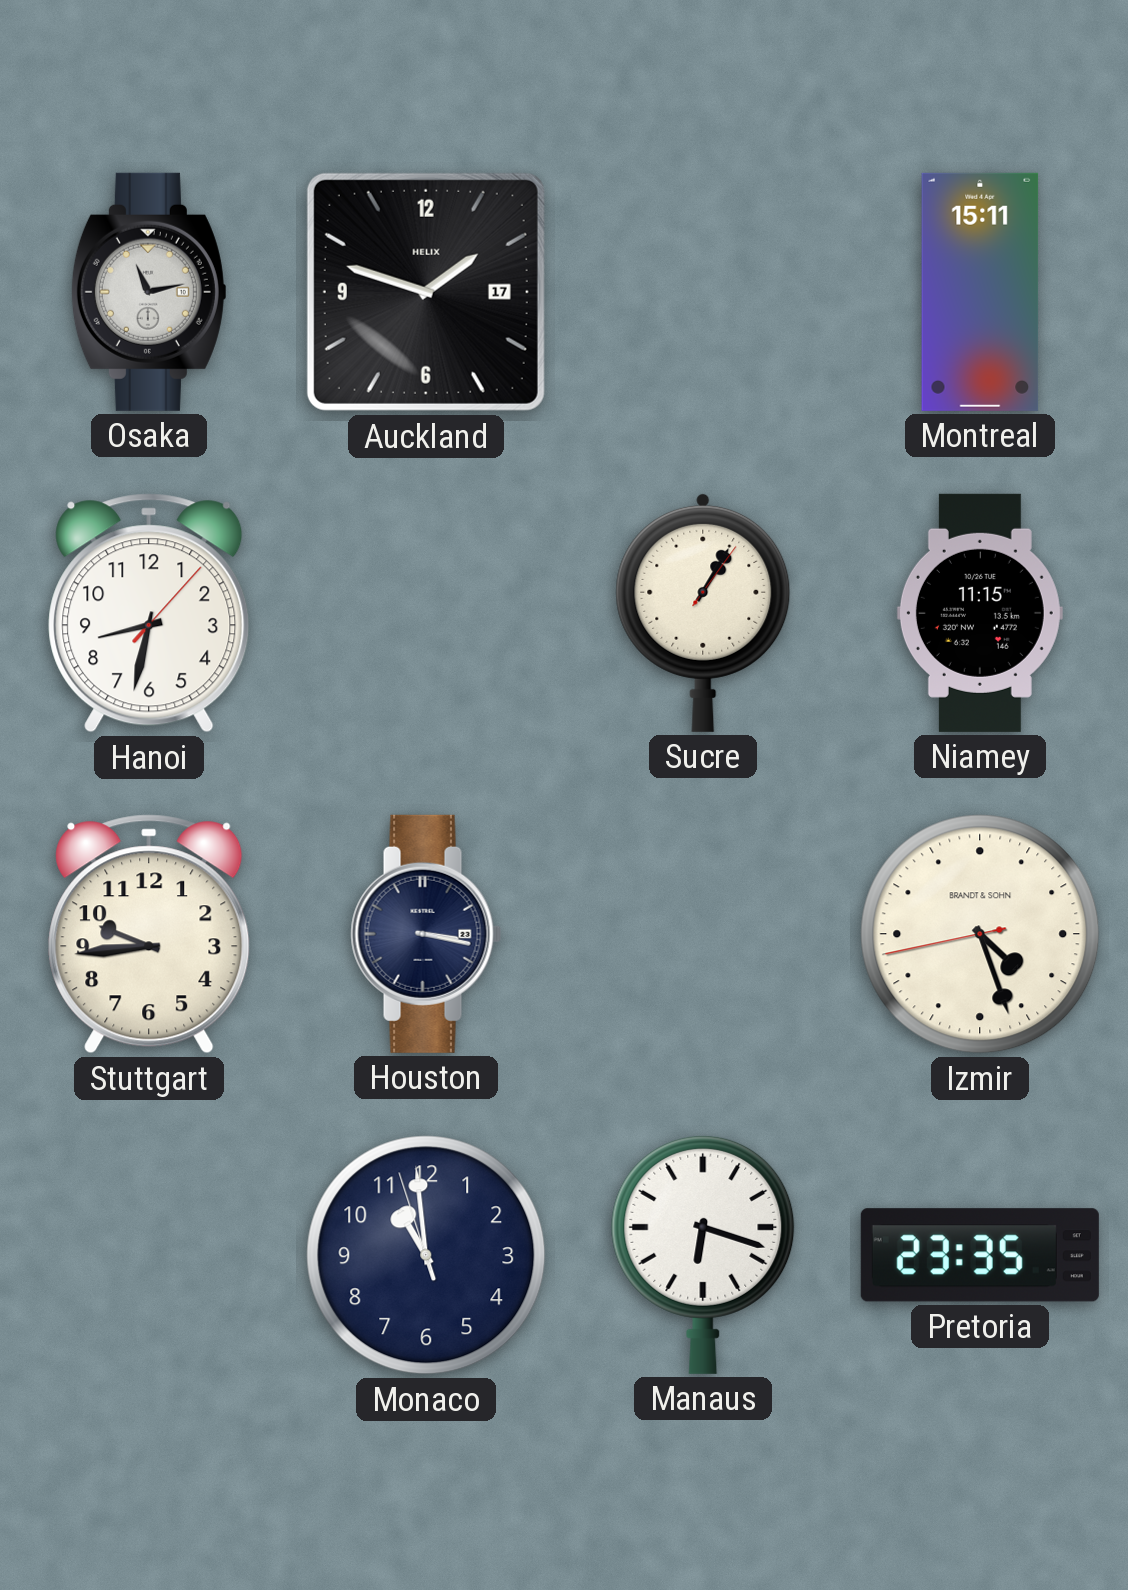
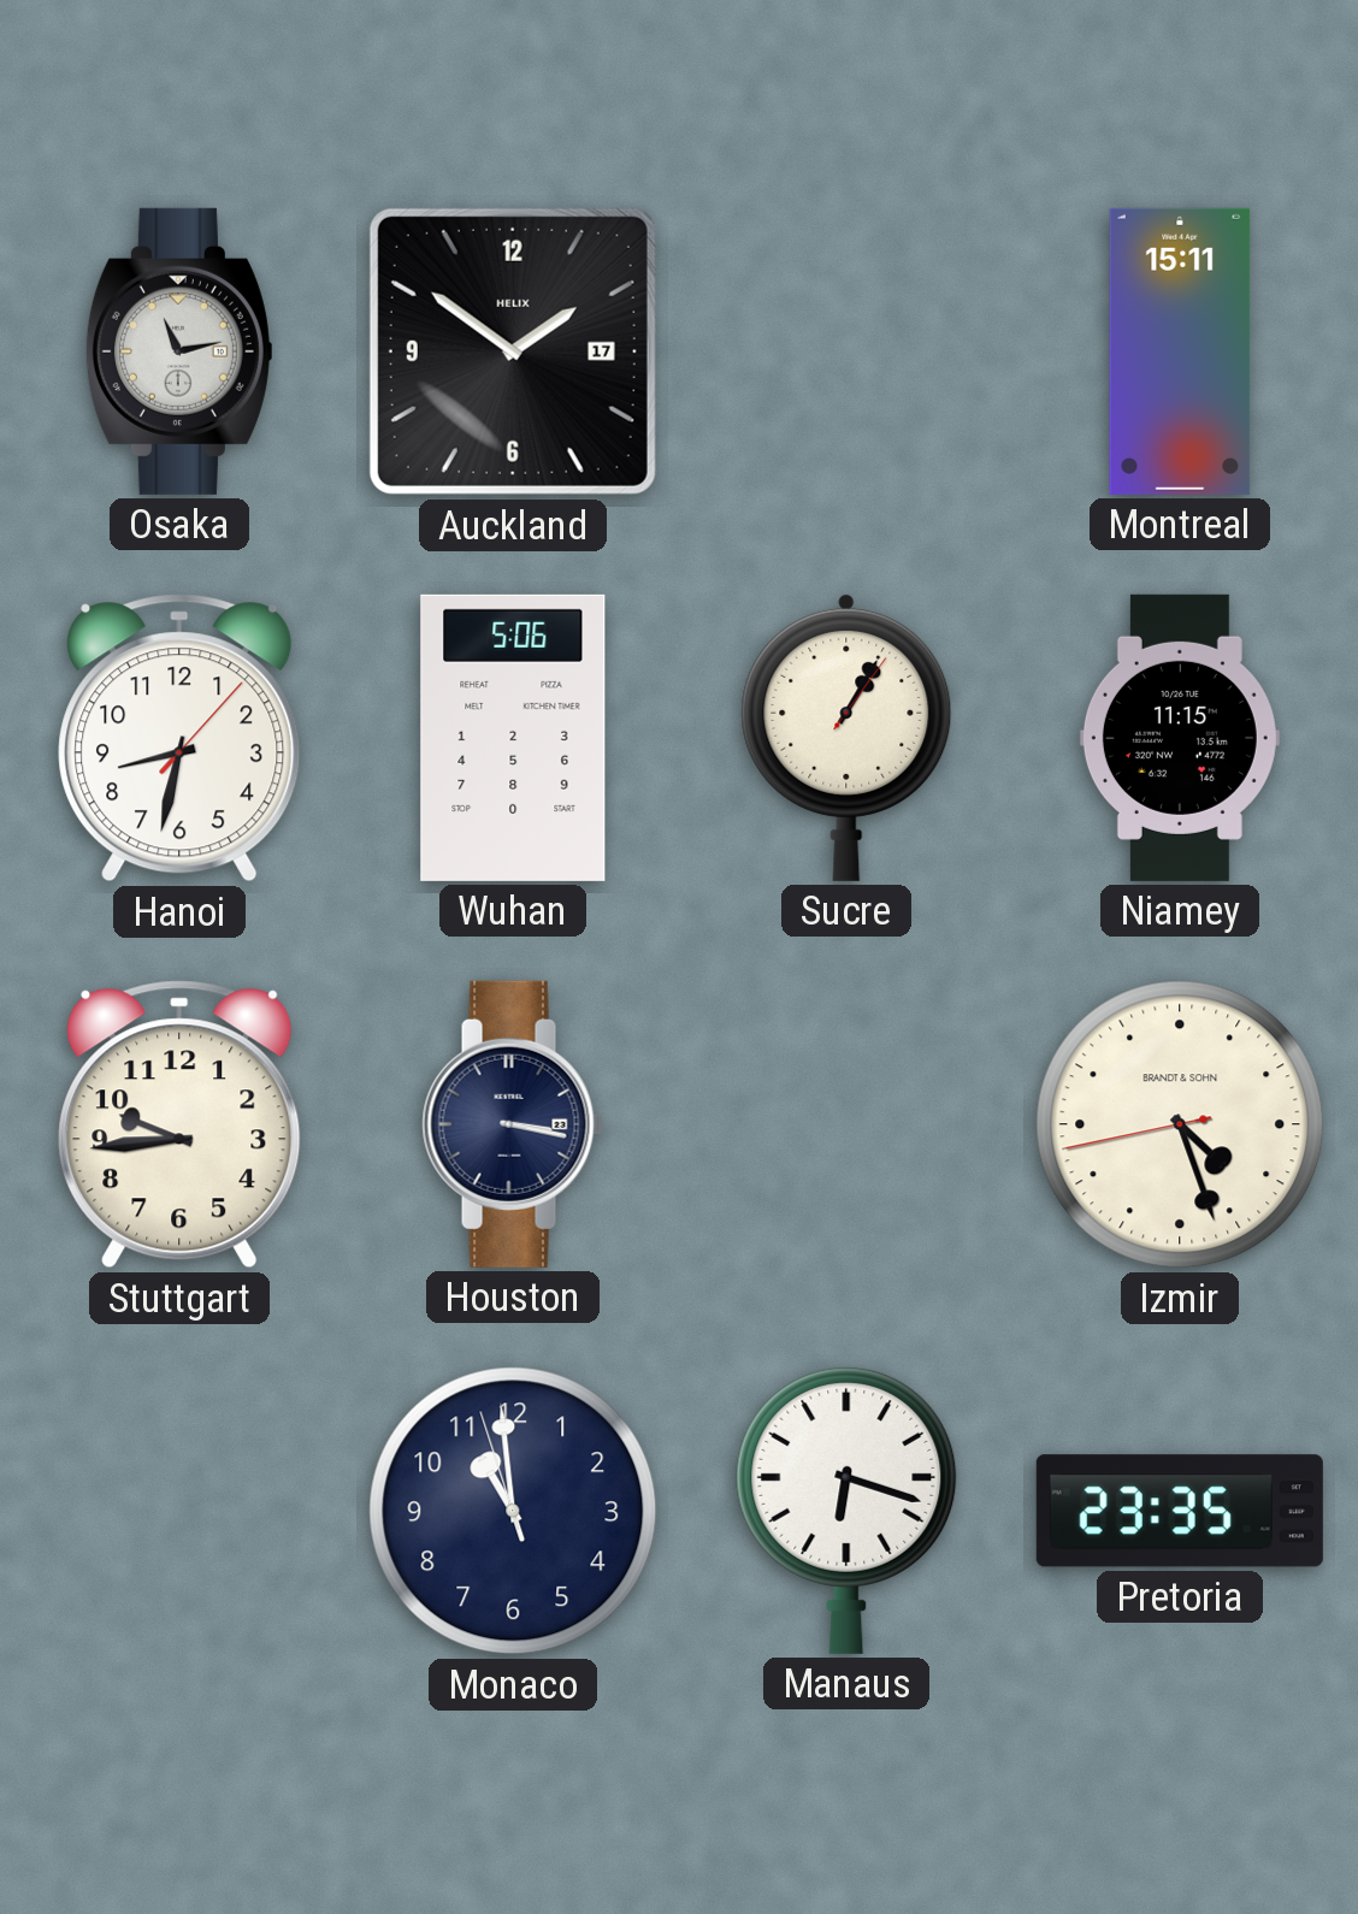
Auckland: 1:48 -> 1:51
Wuhan: none -> 5:06
